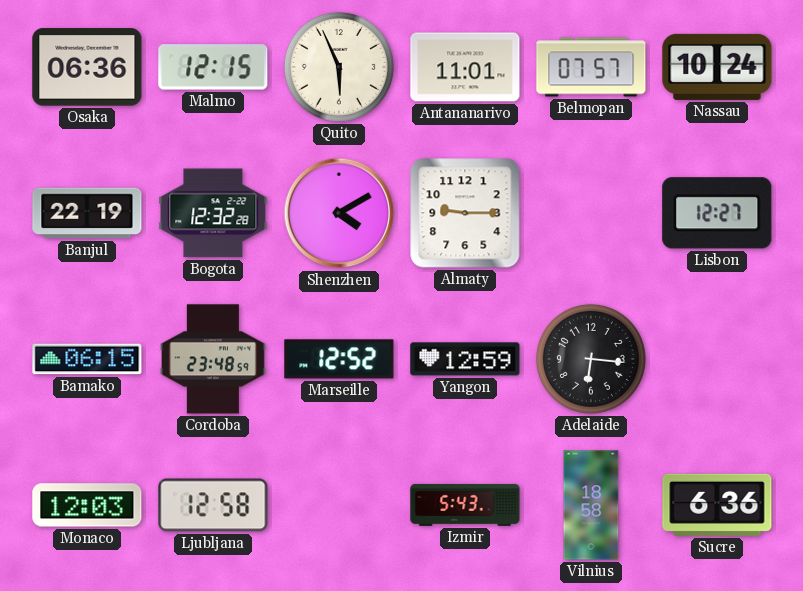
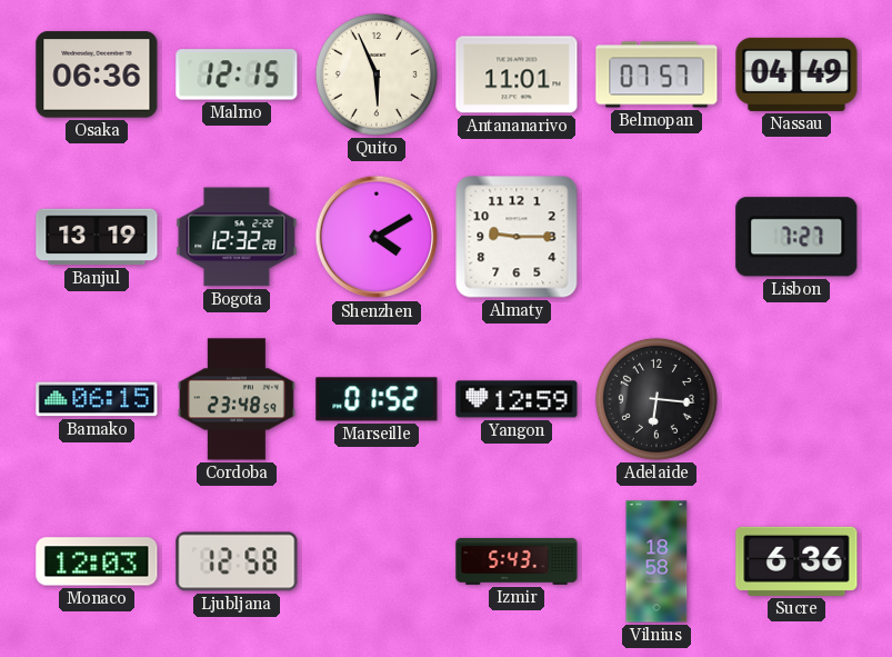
Nassau: 10:24 -> 04:49
Banjul: 22:19 -> 13:19
Lisbon: 12:27 -> 7:27
Marseille: 12:52 -> 01:52
